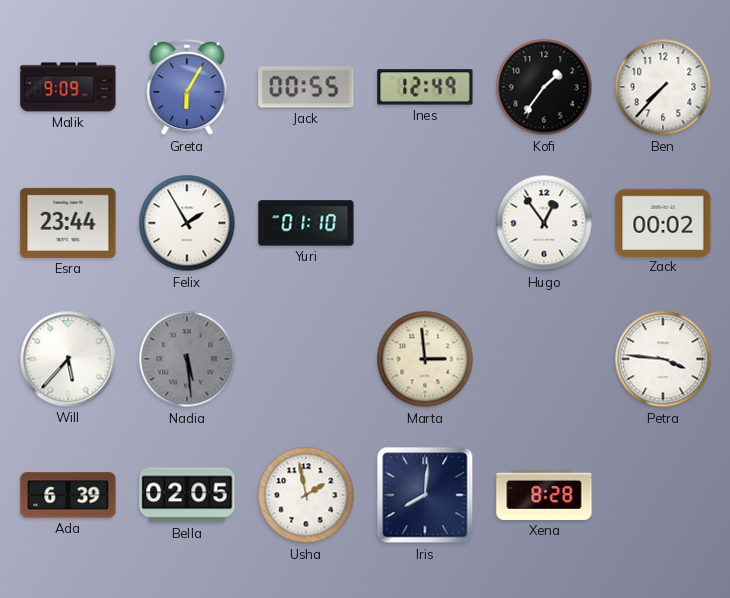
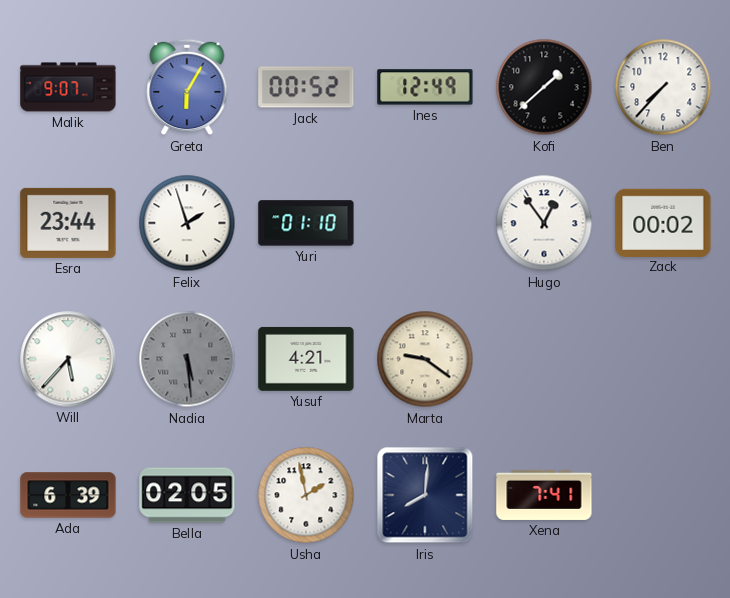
Malik: 9:09 -> 9:07
Jack: 00:55 -> 00:52
Kofi: 1:36 -> 1:38
Felix: 1:55 -> 1:57
Yusuf: none -> 4:21
Marta: 2:59 -> 9:21
Petra: 3:46 -> none
Xena: 8:28 -> 7:41
